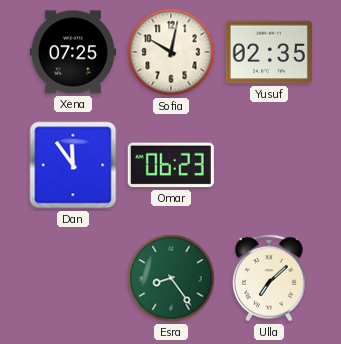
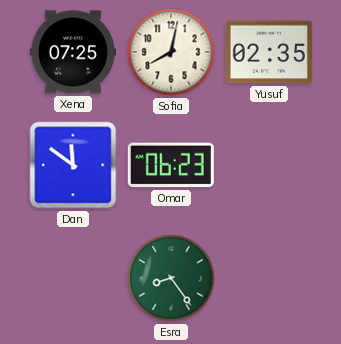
Sofia: 10:02 -> 8:02
Dan: 11:54 -> 11:51
Ulla: 7:08 -> none
